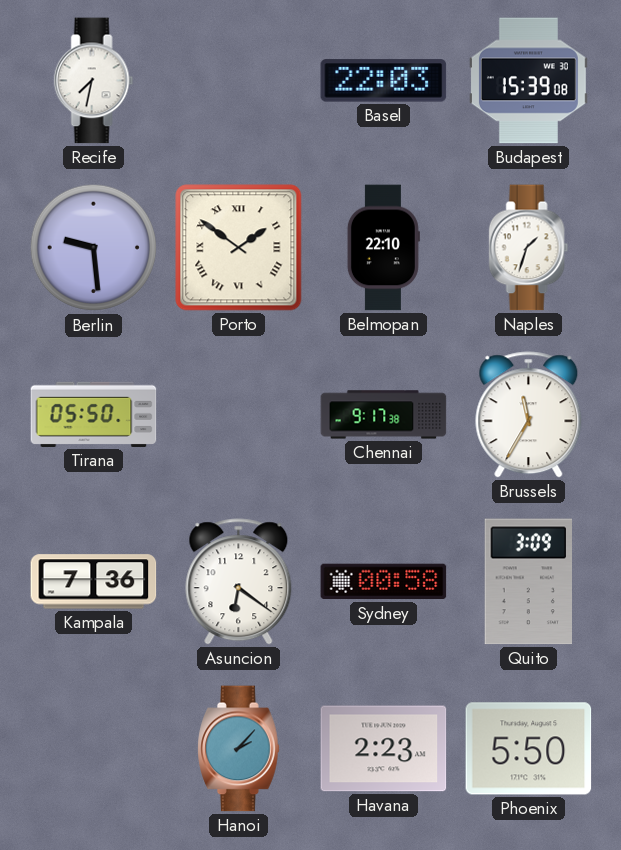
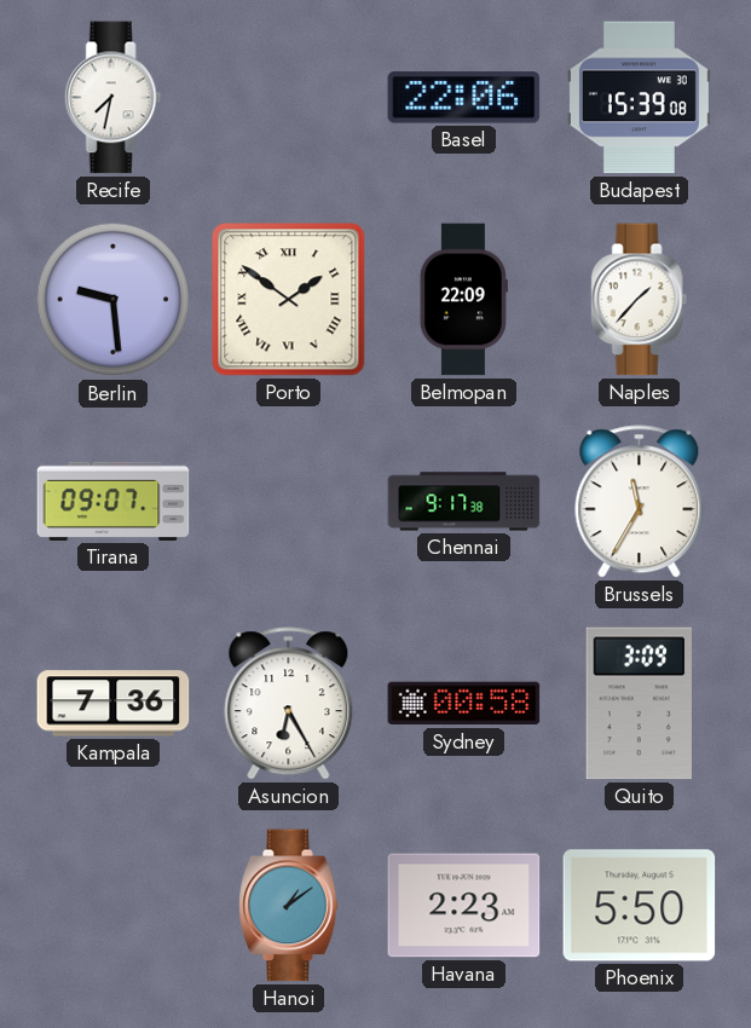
Basel: 22:03 -> 22:06
Belmopan: 22:10 -> 22:09
Naples: 1:33 -> 1:37
Tirana: 05:50 -> 09:07
Asuncion: 6:21 -> 6:25
Hanoi: 2:07 -> 1:09
